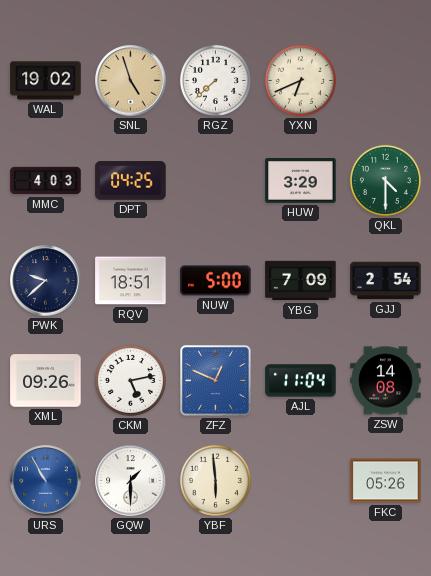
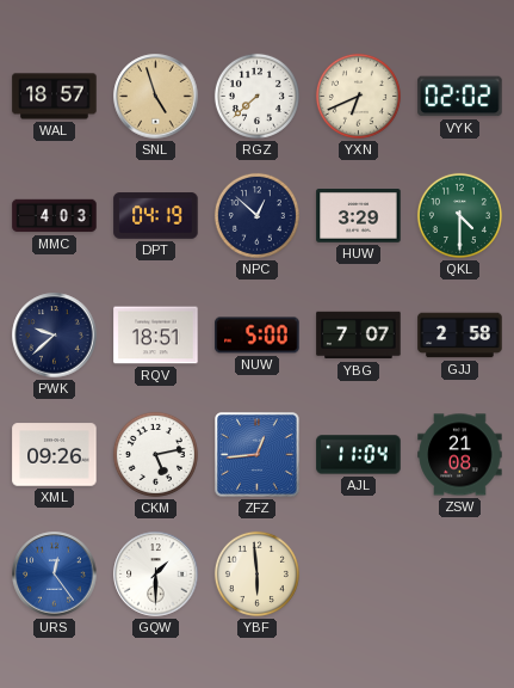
WAL: 19:02 -> 18:57
VYK: none -> 02:02
DPT: 04:25 -> 04:19
NPC: none -> 12:52
YBG: 7:09 -> 7:07
GJJ: 2:54 -> 2:58
ZFZ: 12:49 -> 12:44
ZSW: 14:08 -> 21:08
URS: 10:55 -> 12:24
FKC: 05:26 -> none
